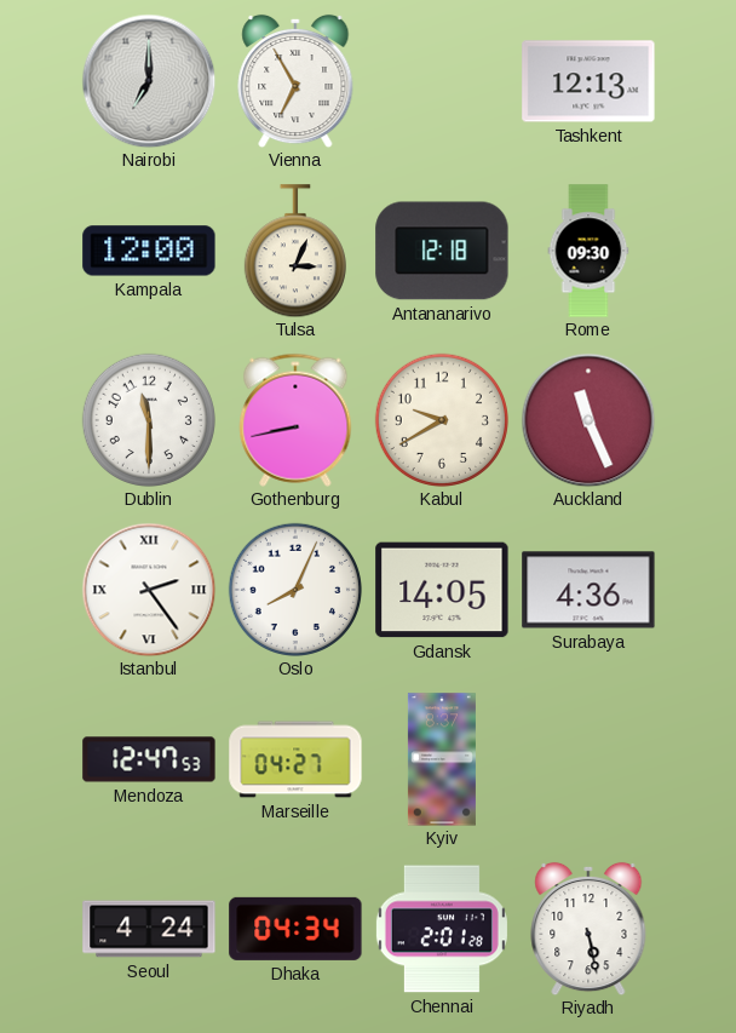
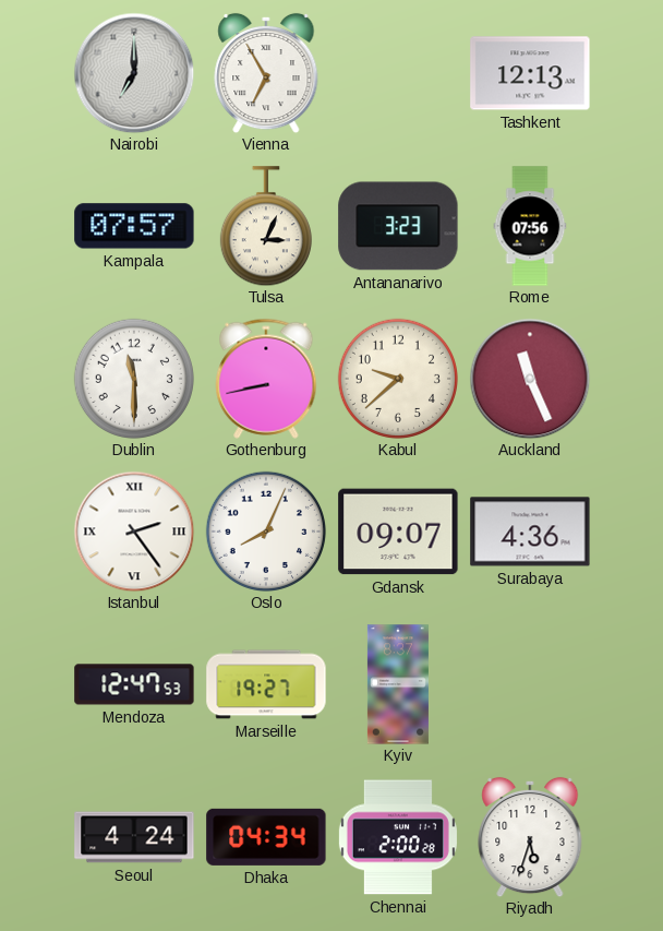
Kampala: 12:00 -> 07:57
Antananarivo: 12:18 -> 3:23
Rome: 09:30 -> 07:56
Kabul: 9:40 -> 9:38
Gdansk: 14:05 -> 09:07
Marseille: 04:27 -> 19:27
Chennai: 2:01 -> 2:00
Riyadh: 5:28 -> 5:33
